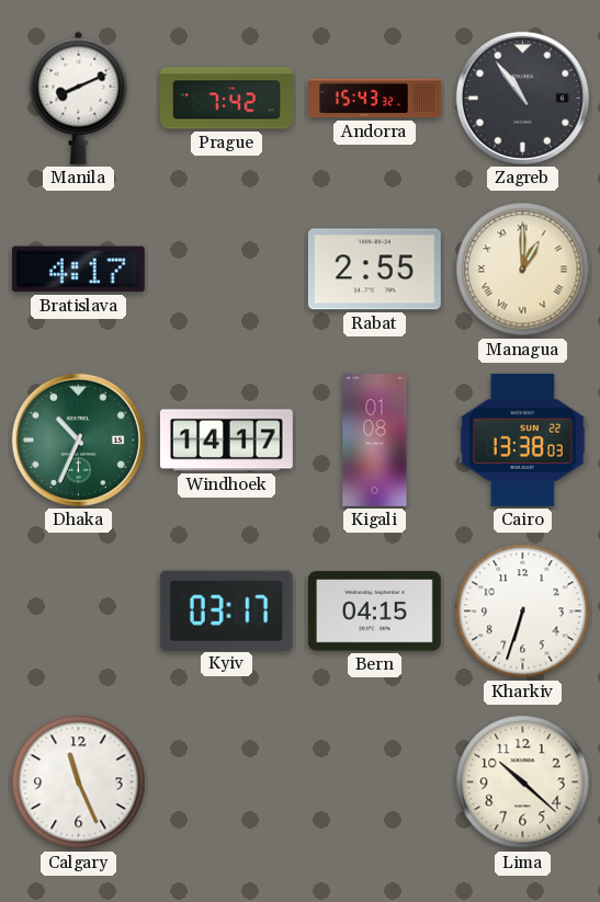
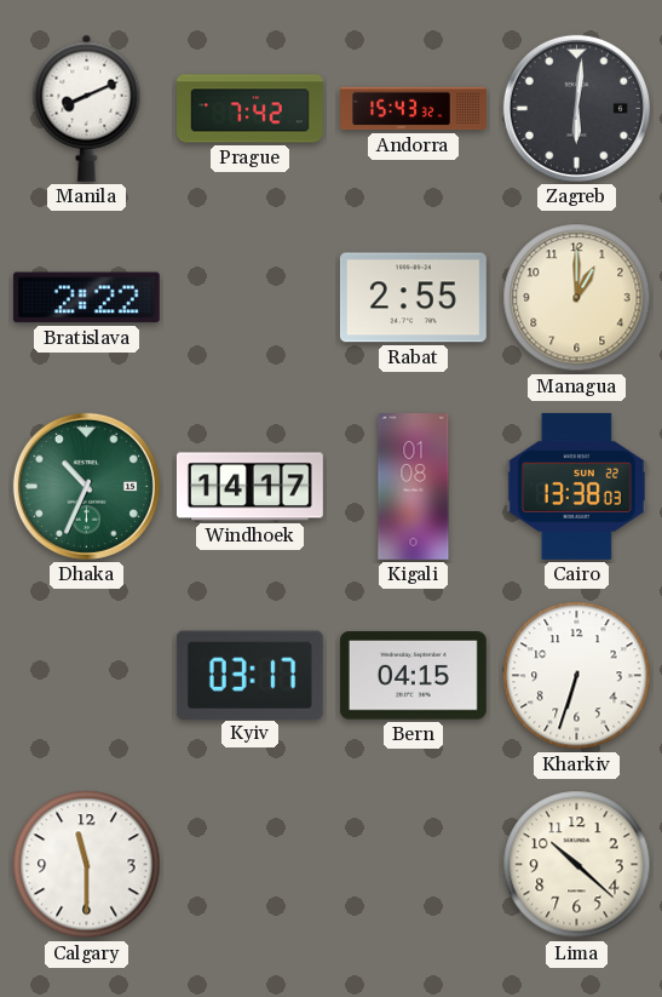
Zagreb: 10:54 -> 6:01
Bratislava: 4:17 -> 2:22
Managua numerals: Roman -> Arabic
Calgary: 11:26 -> 11:30
